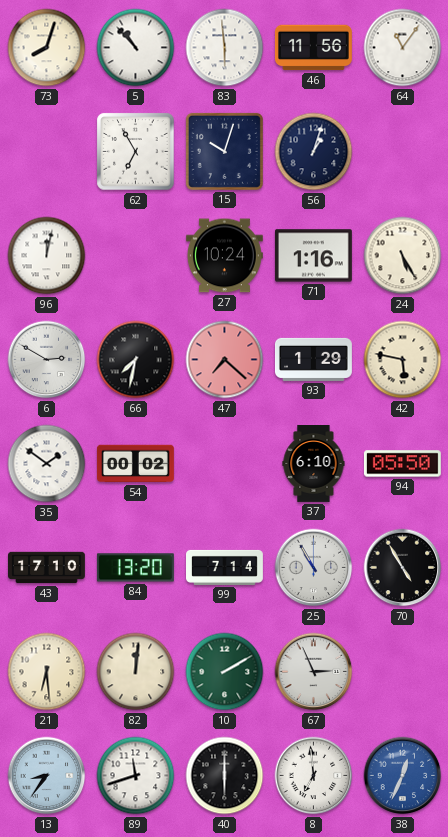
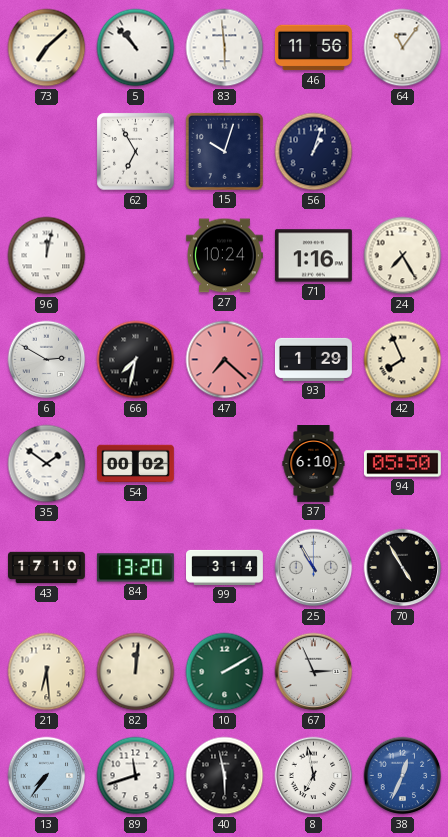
73: 8:03 -> 7:08
24: 5:25 -> 7:25
42: 5:47 -> 7:56
99: 7:14 -> 3:14
13: 8:36 -> 7:36
40: 6:00 -> 5:58
8: 6:59 -> 6:58
